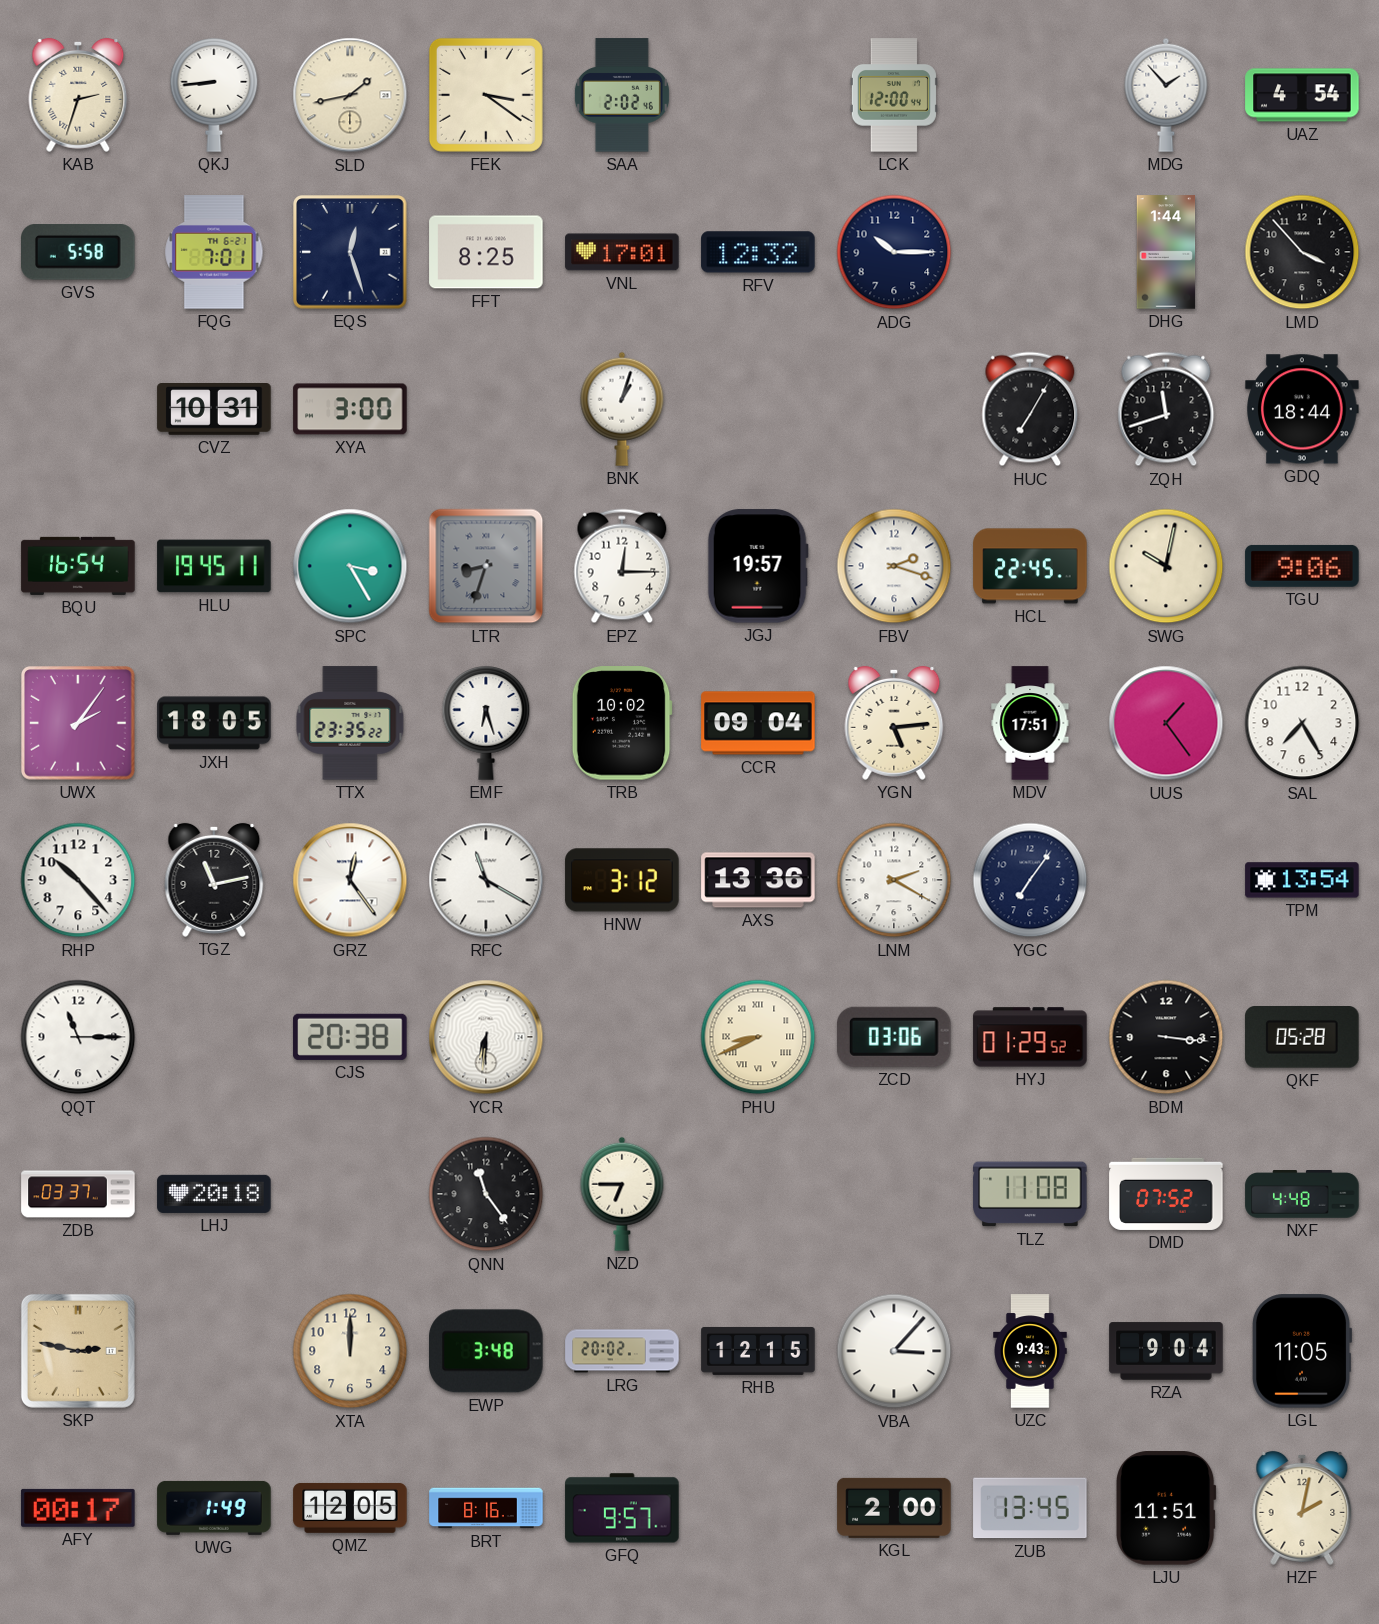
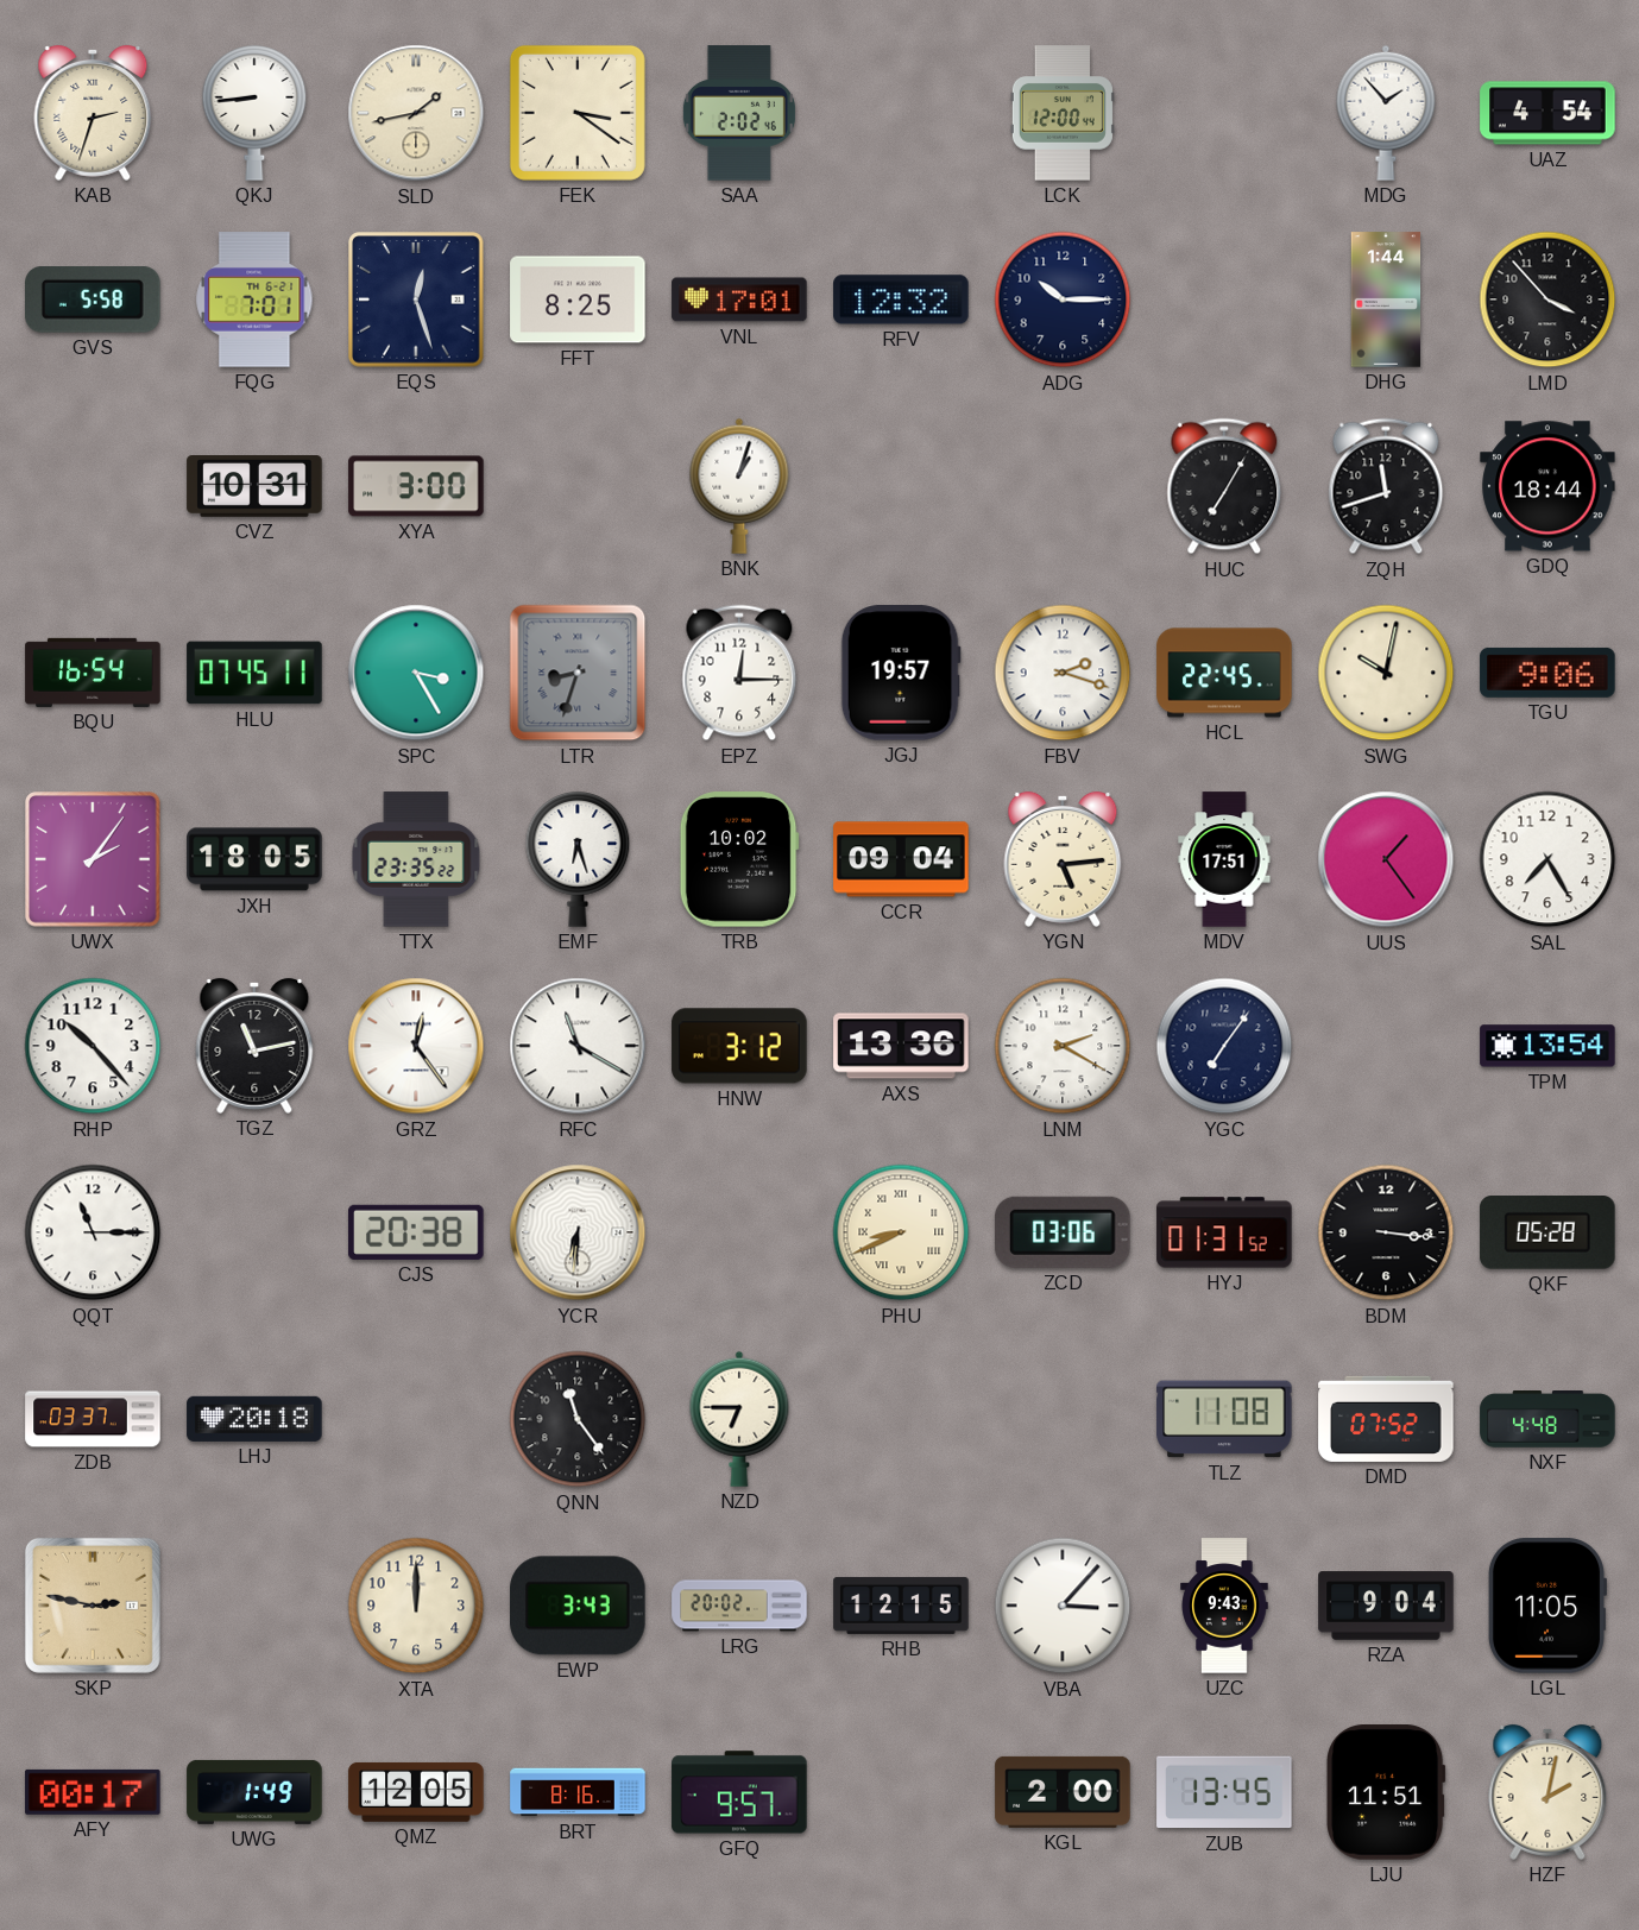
HLU: 19:45 -> 07:45
HYJ: 01:29 -> 01:31
EWP: 3:48 -> 3:43
